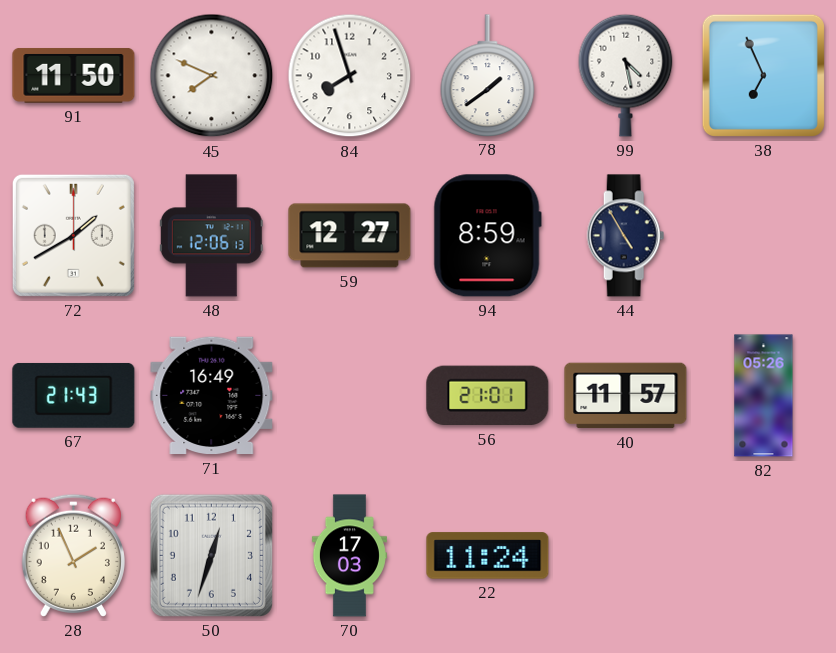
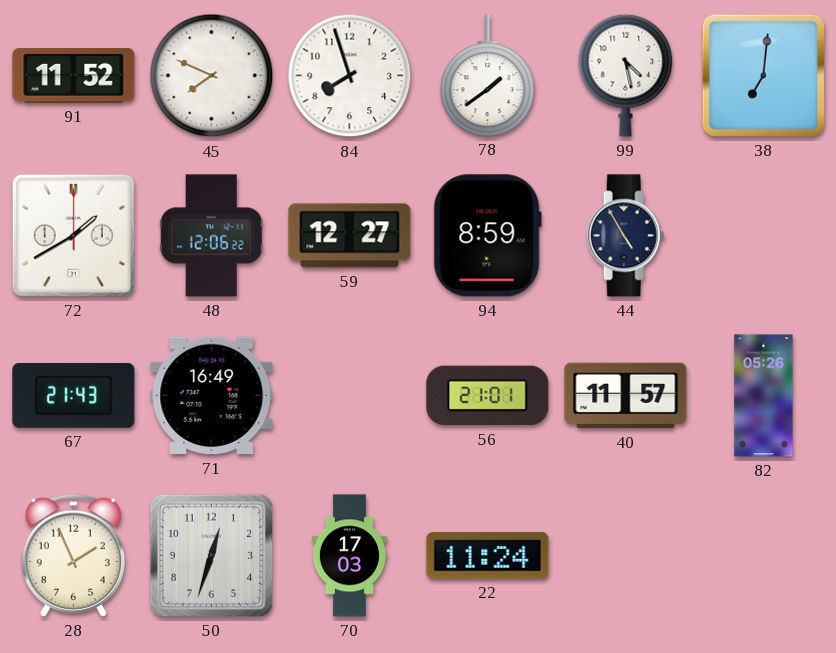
91: 11:50 -> 11:52
38: 6:56 -> 7:01
48: 12:06:13 -> 12:06:22
